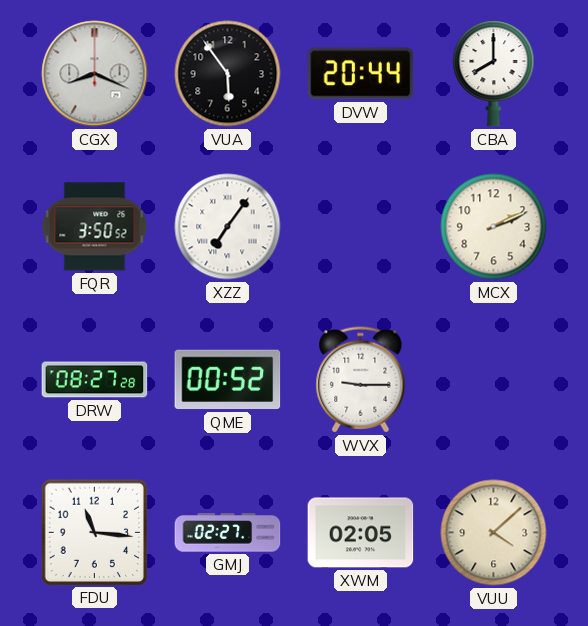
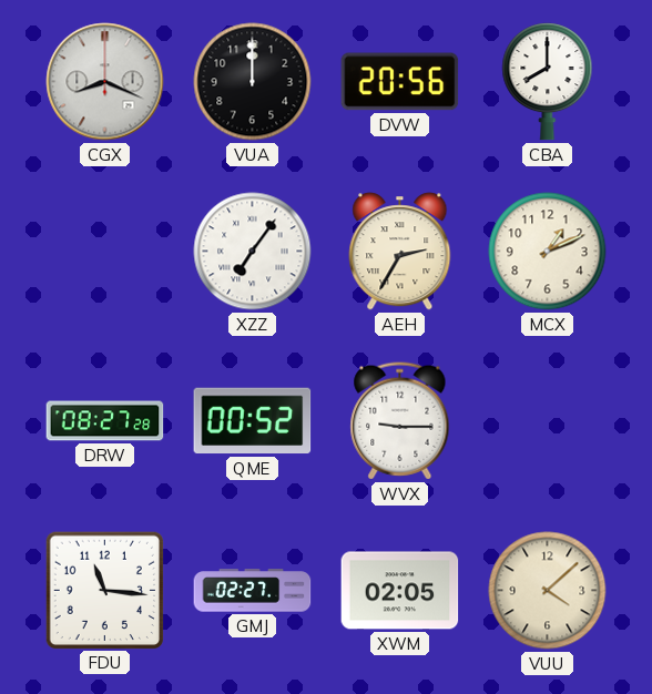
VUA: 5:54 -> 12:00
DVW: 20:44 -> 20:56
FQR: 3:50 -> none
AEH: none -> 2:35
MCX: 2:11 -> 1:11
